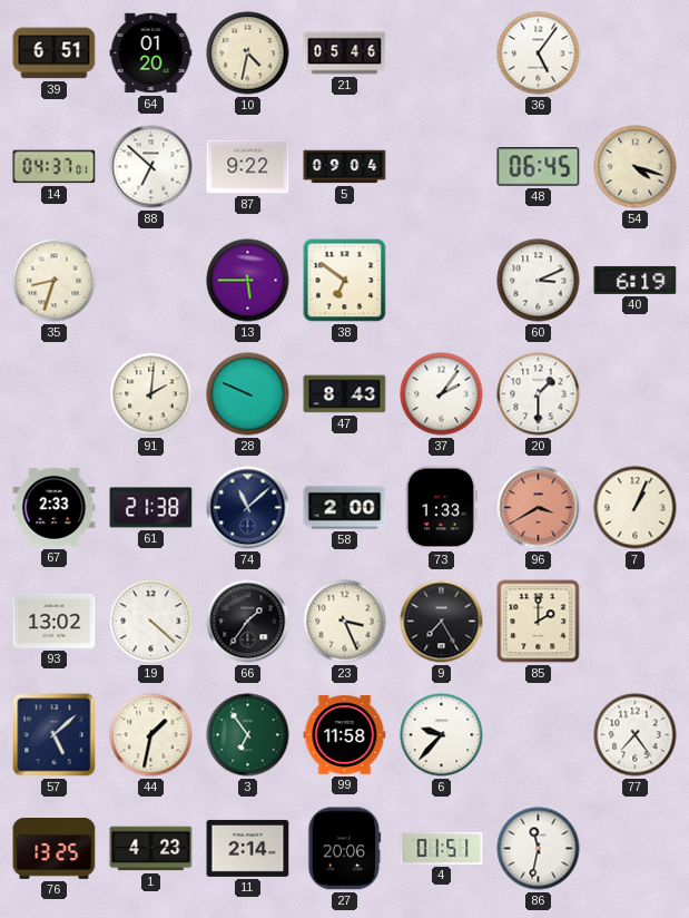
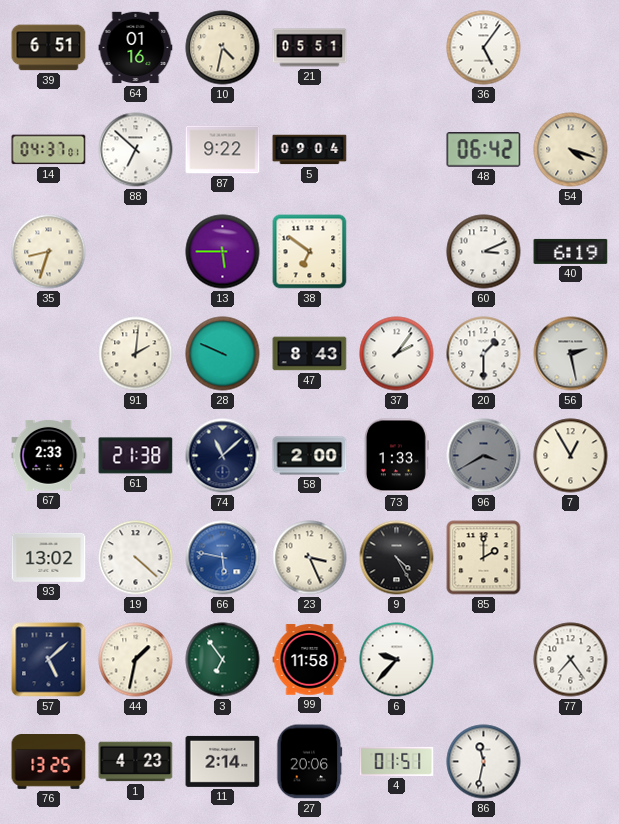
64: 01:20 -> 01:16
21: 05:46 -> 05:51
48: 06:45 -> 06:42
56: none -> 2:28
96 dial: salmon -> grey
7: 1:04 -> 12:55
66: 1:36 -> 5:47
66 dial: black -> blue
9: 7:25 -> 4:25
